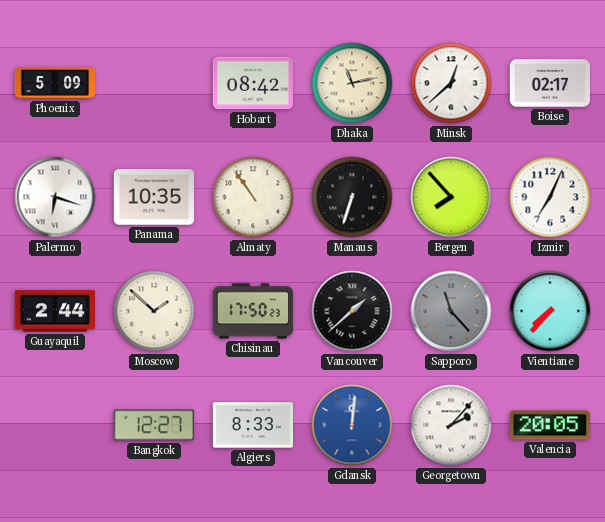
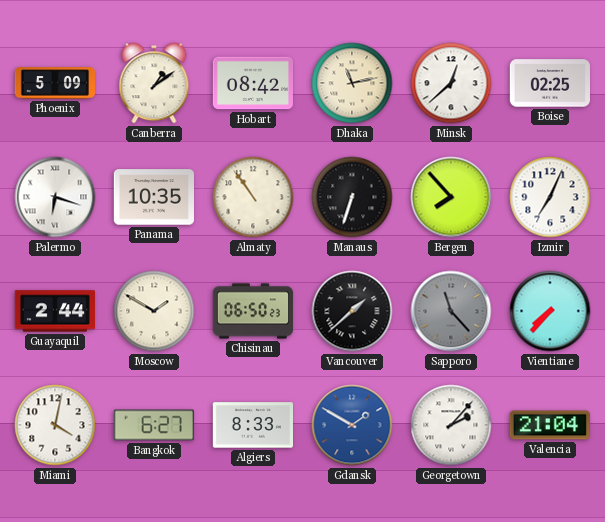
Canberra: none -> 1:09
Boise: 02:17 -> 02:25
Moscow: 1:52 -> 1:50
Chisinau: 17:50 -> 06:50
Miami: none -> 4:02
Bangkok: 12:27 -> 6:27
Gdansk: 12:01 -> 1:50
Valencia: 20:05 -> 21:04
